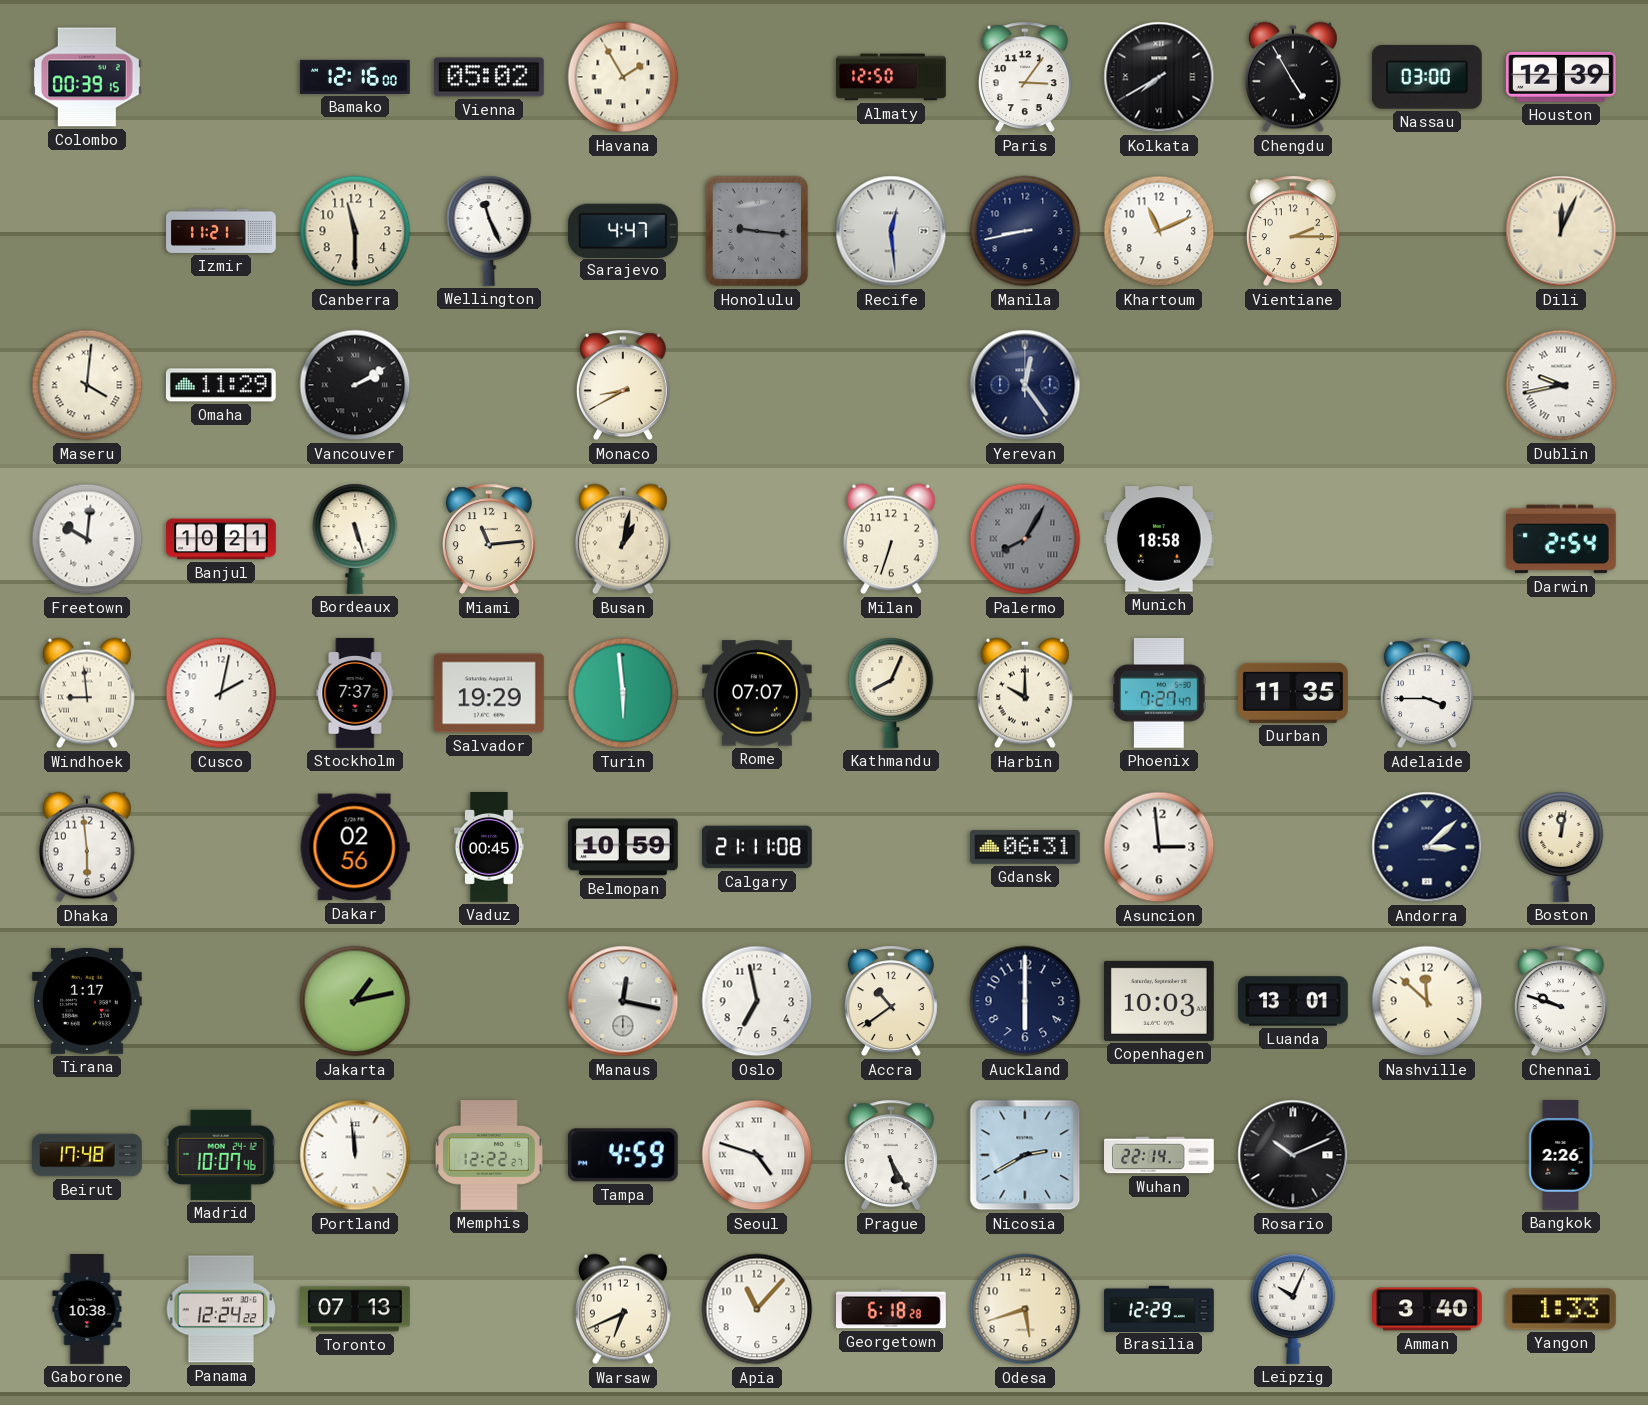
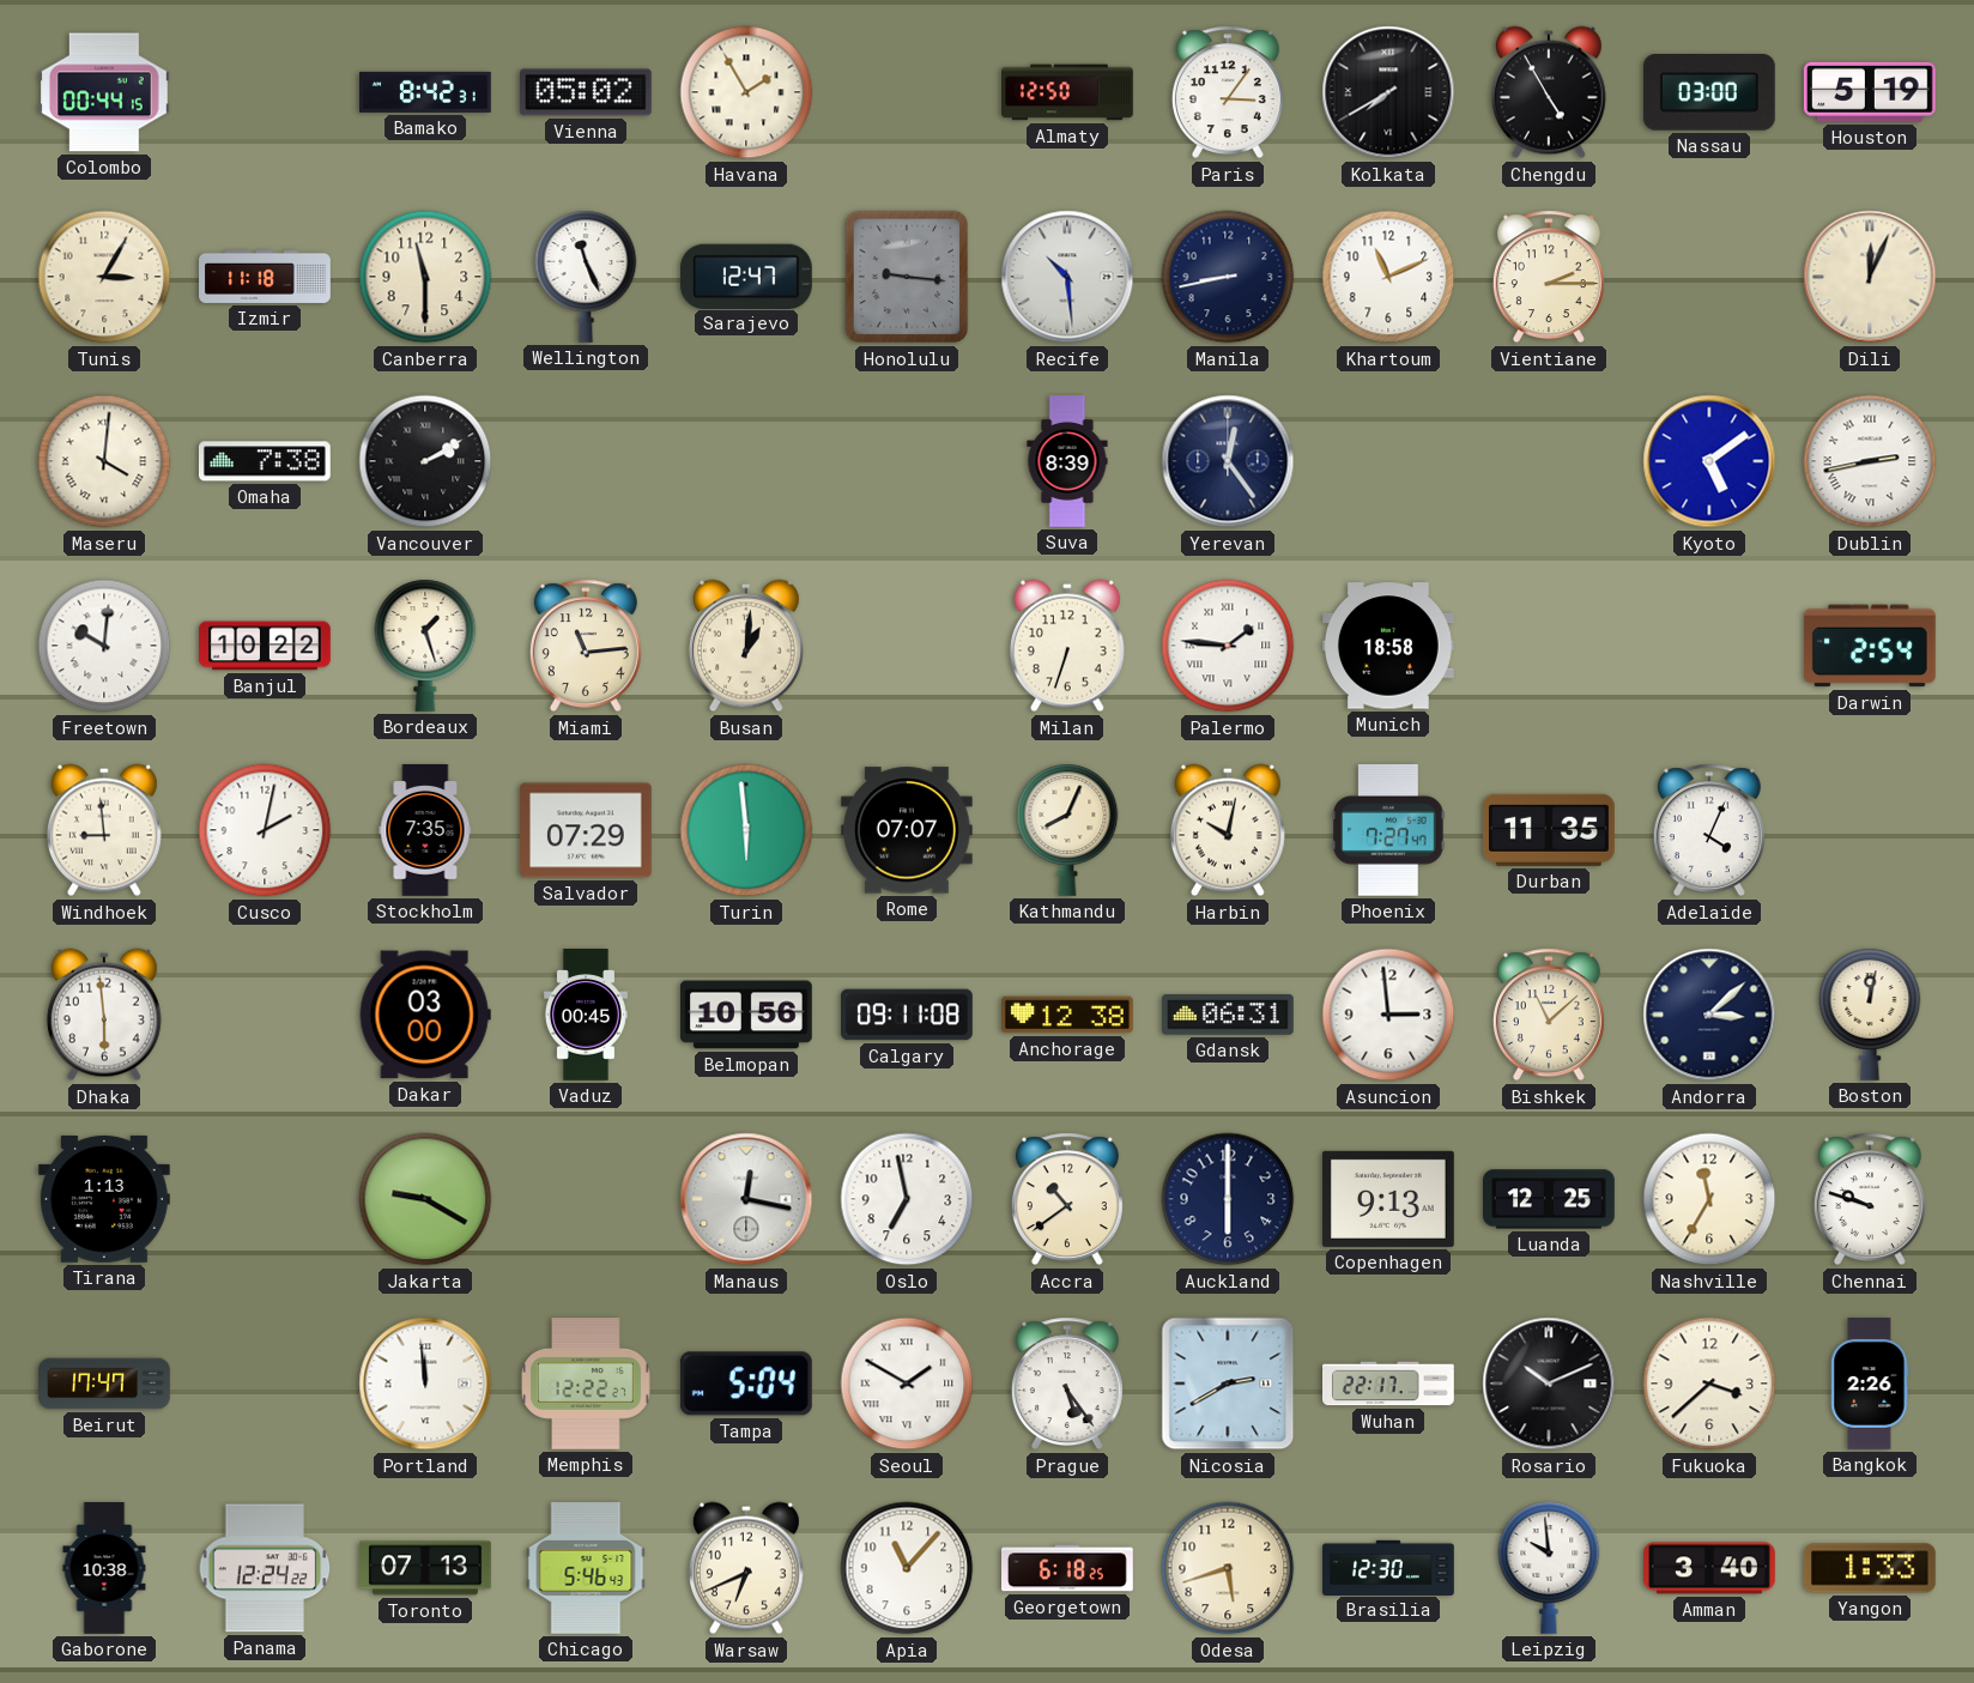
Colombo: 00:39 -> 00:44
Bamako: 12:16 -> 8:42
Houston: 12:39 -> 5:19
Tunis: none -> 3:05
Izmir: 11:21 -> 11:18
Sarajevo: 4:47 -> 12:47
Recife: 12:29 -> 10:29
Omaha: 11:29 -> 7:38
Monaco: 8:40 -> none
Suva: none -> 8:39
Kyoto: none -> 5:09
Dublin: 9:43 -> 2:43
Banjul: 10:21 -> 10:22
Bordeaux: 5:27 -> 1:27
Busan: 1:02 -> 1:01
Palermo: 8:05 -> 1:46
Palermo dial: grey -> white
Stockholm: 7:37 -> 7:35
Salvador: 19:29 -> 07:29
Harbin: 10:00 -> 10:02
Adelaide: 3:45 -> 4:04
Dakar: 02:56 -> 03:00
Belmopan: 10:59 -> 10:56
Calgary: 21:11 -> 09:11
Anchorage: none -> 12:38
Bishkek: none -> 11:08
Tirana: 1:17 -> 1:13
Jakarta: 1:13 -> 9:20
Copenhagen: 10:03 -> 9:13
Luanda: 13:01 -> 12:25
Nashville: 11:52 -> 11:35
Beirut: 17:48 -> 17:47
Madrid: 10:07 -> none
Tampa: 4:59 -> 5:04
Seoul: 4:48 -> 1:50
Prague: 5:25 -> 5:24
Wuhan: 22:14 -> 22:17
Fukuoka: none -> 3:38
Chicago: none -> 5:46
Georgetown: 6:18:28 -> 6:18:25
Brasilia: 12:29 -> 12:30
Leipzig: 10:04 -> 9:59
